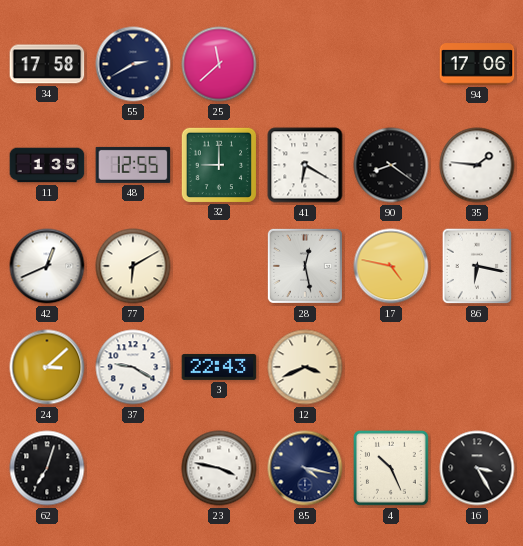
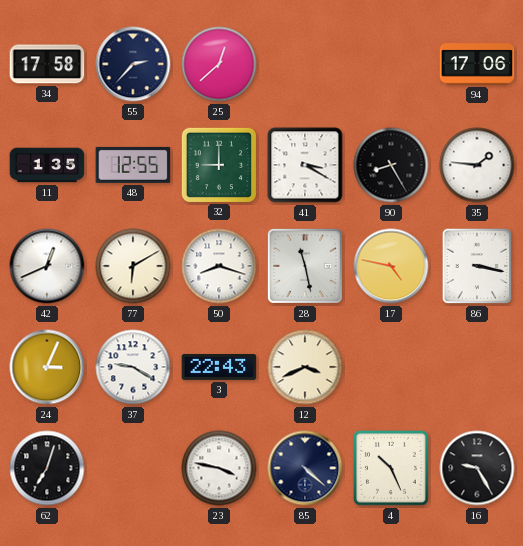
55: 2:40 -> 2:37
25: 11:38 -> 12:38
41: 6:20 -> 3:20
90: 8:21 -> 8:25
50: none -> 8:18
28: 12:28 -> 11:28
86: 6:17 -> 3:17
24: 3:08 -> 3:04
85: 4:17 -> 4:22
16: 3:25 -> 9:25
